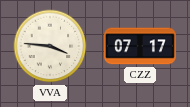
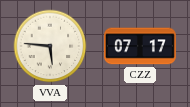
VVA: 3:46 -> 5:46
